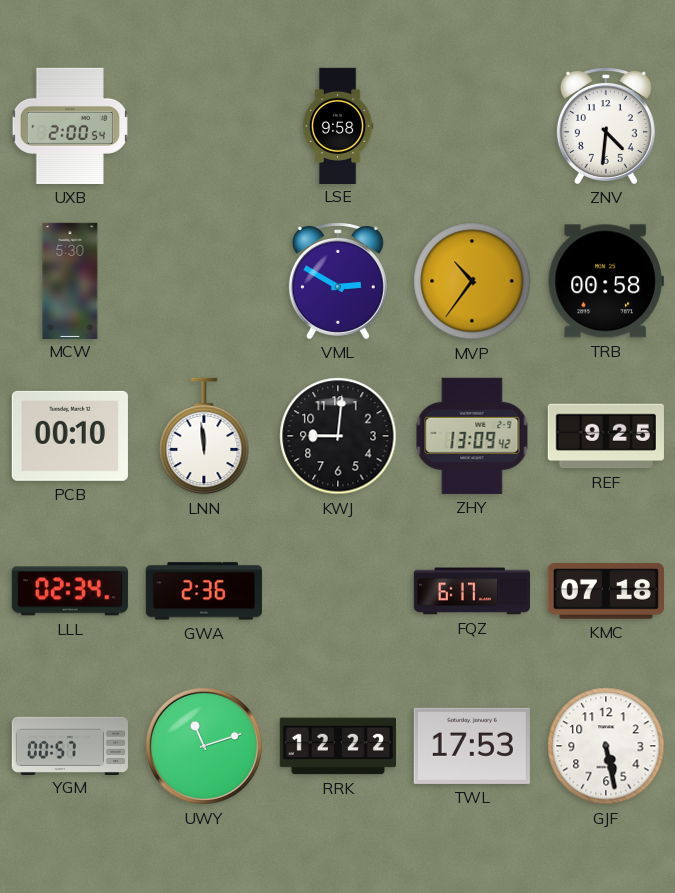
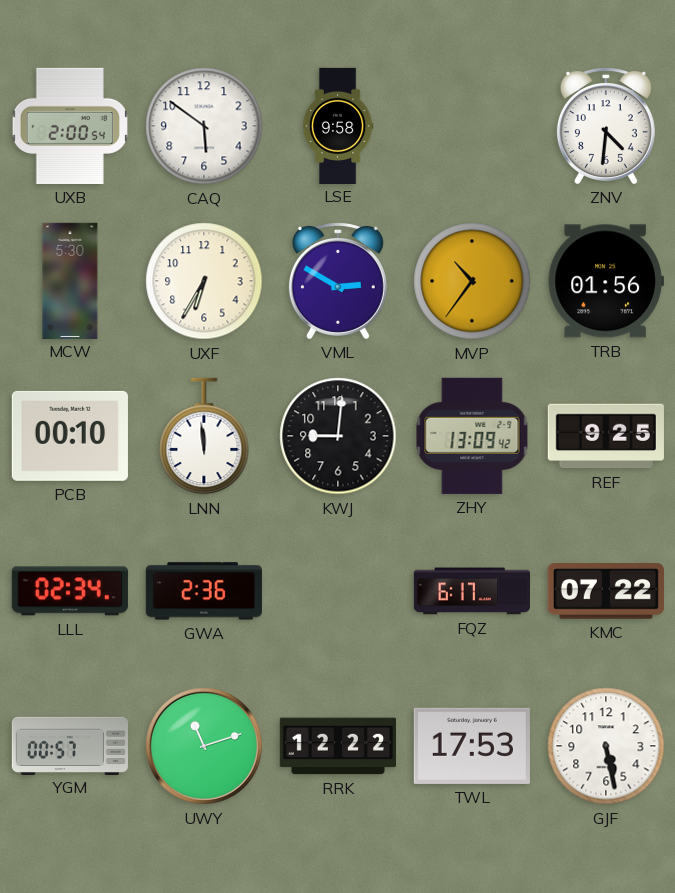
CAQ: none -> 5:51
UXF: none -> 6:35
TRB: 00:58 -> 01:56
KMC: 07:18 -> 07:22
